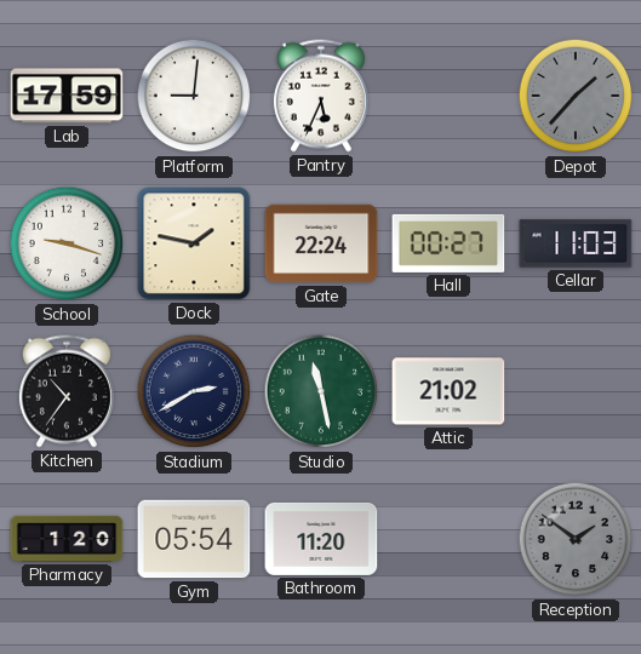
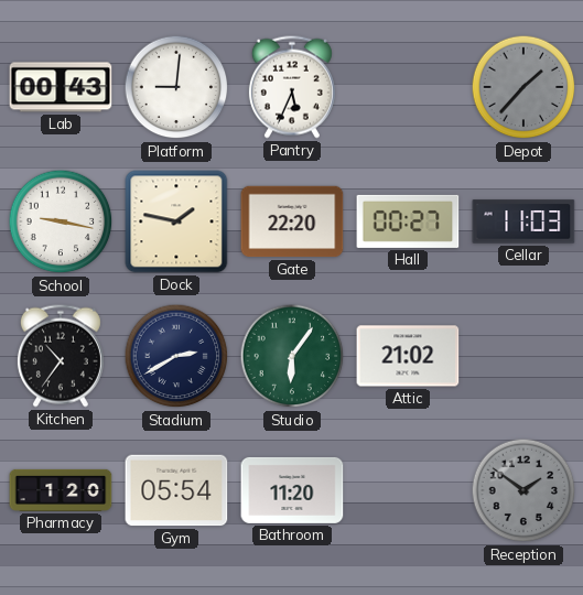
Lab: 17:59 -> 00:43
School: 9:18 -> 9:17
Gate: 22:24 -> 22:20
Studio: 11:28 -> 6:06
